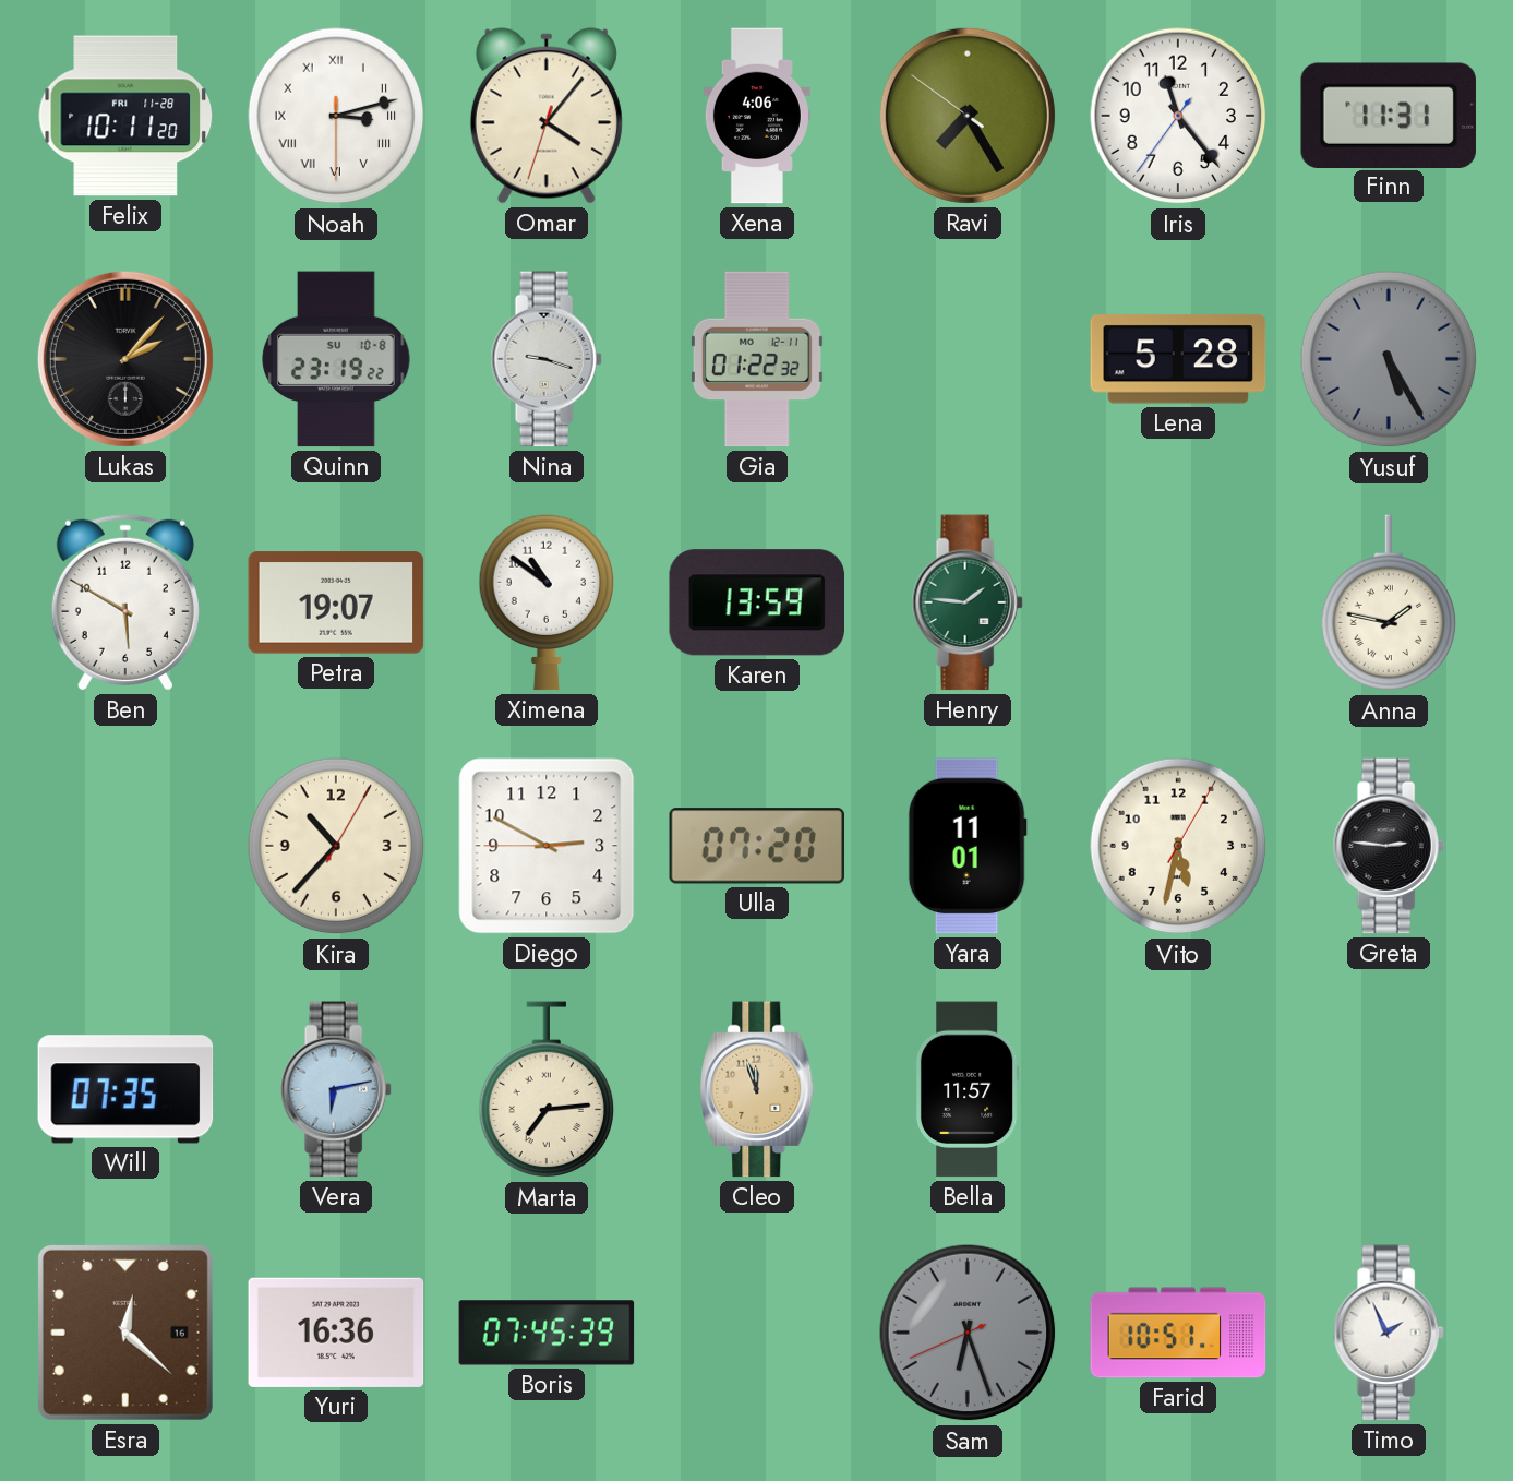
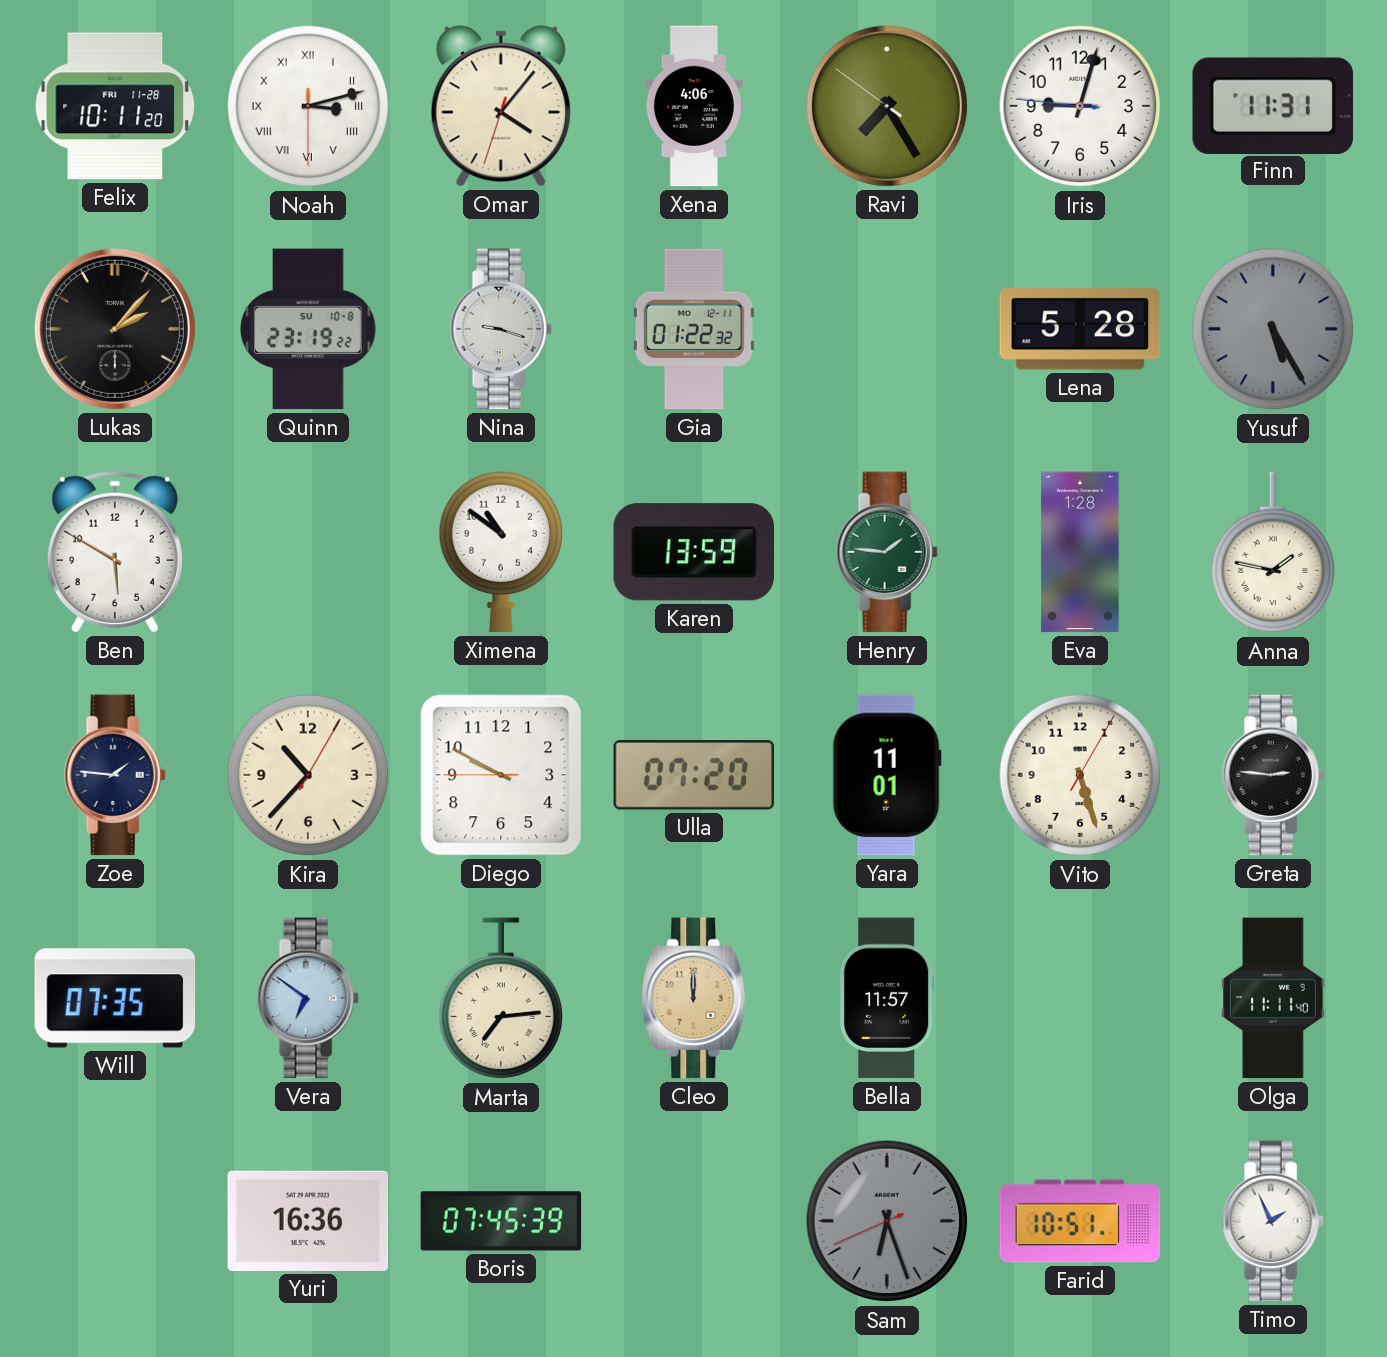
Iris: 11:23 -> 9:02
Petra: 19:07 -> none
Eva: none -> 1:28
Zoe: none -> 1:46
Diego: 2:49 -> 9:49
Vito: 5:32 -> 5:27
Vera: 6:13 -> 6:51
Cleo: 11:57 -> 12:00
Olga: none -> 11:11
Esra: 12:22 -> none
